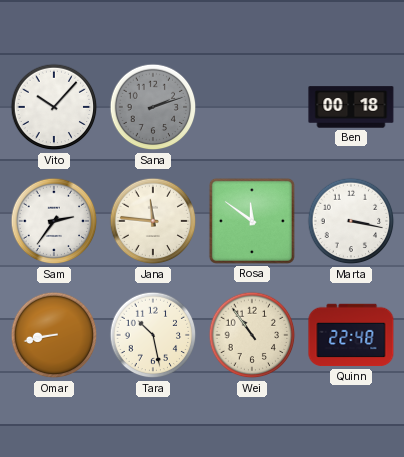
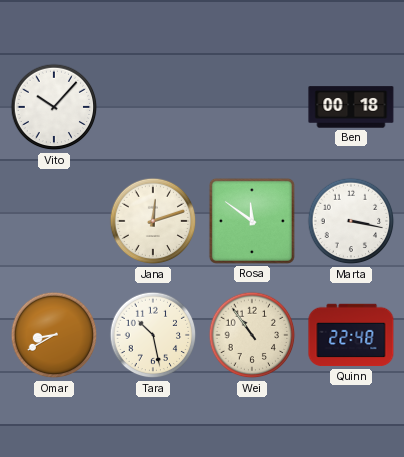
Sana: 2:12 -> none
Sam: 2:36 -> none
Jana: 11:46 -> 12:12
Omar: 8:43 -> 8:40
